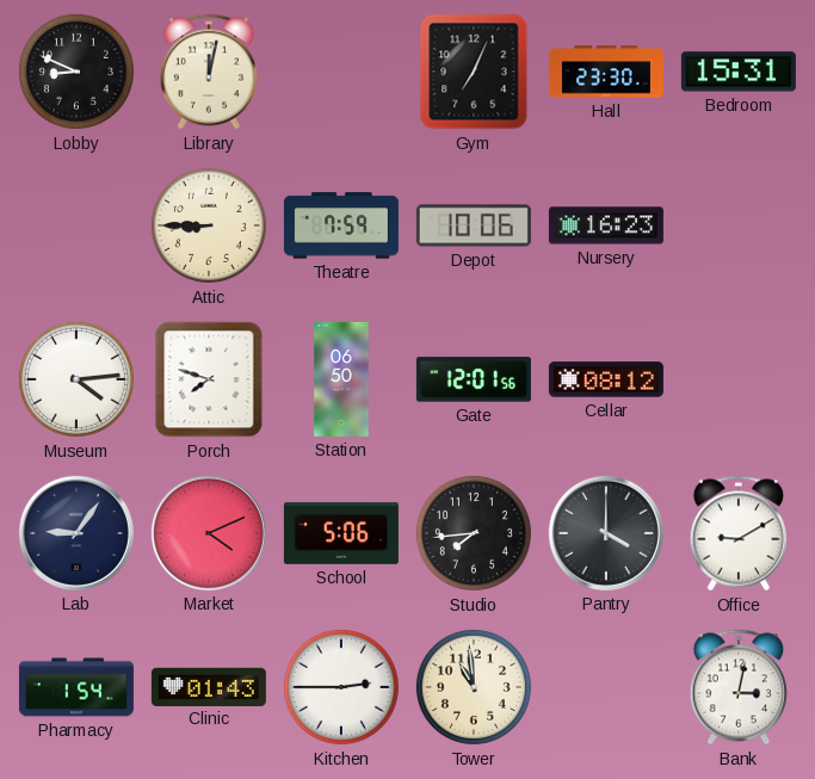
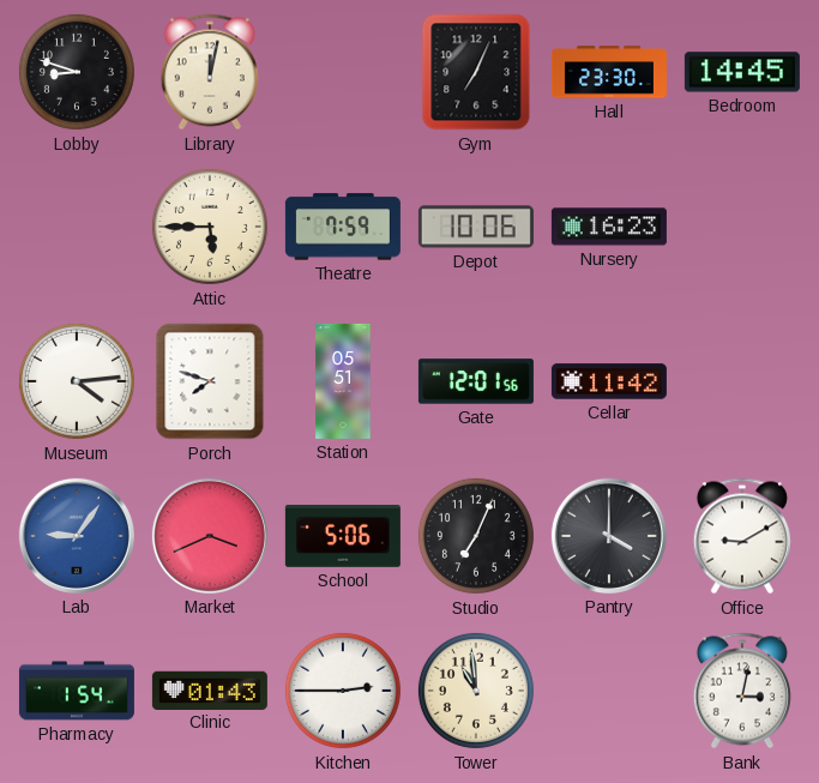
Lobby: 8:49 -> 8:48
Bedroom: 15:31 -> 14:45
Attic: 8:45 -> 5:45
Station: 06:50 -> 05:51
Cellar: 08:12 -> 11:42
Lab dial: navy -> blue
Market: 4:11 -> 3:41
Studio: 7:44 -> 7:04
